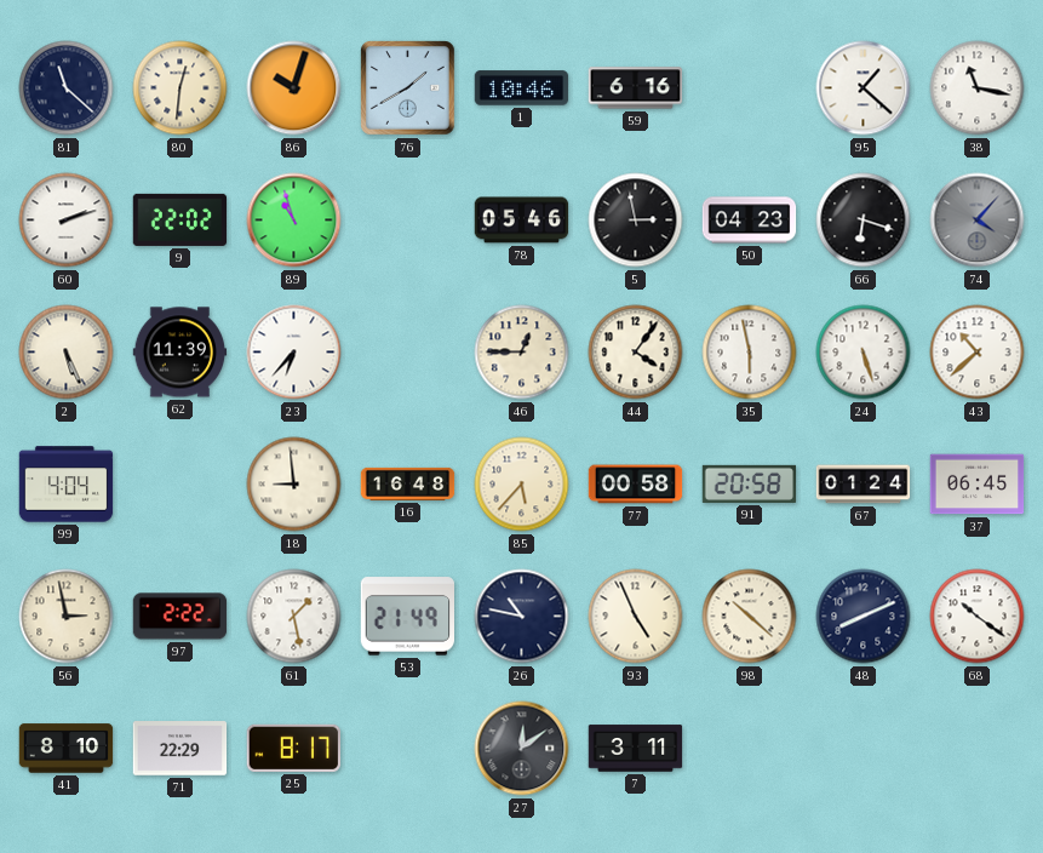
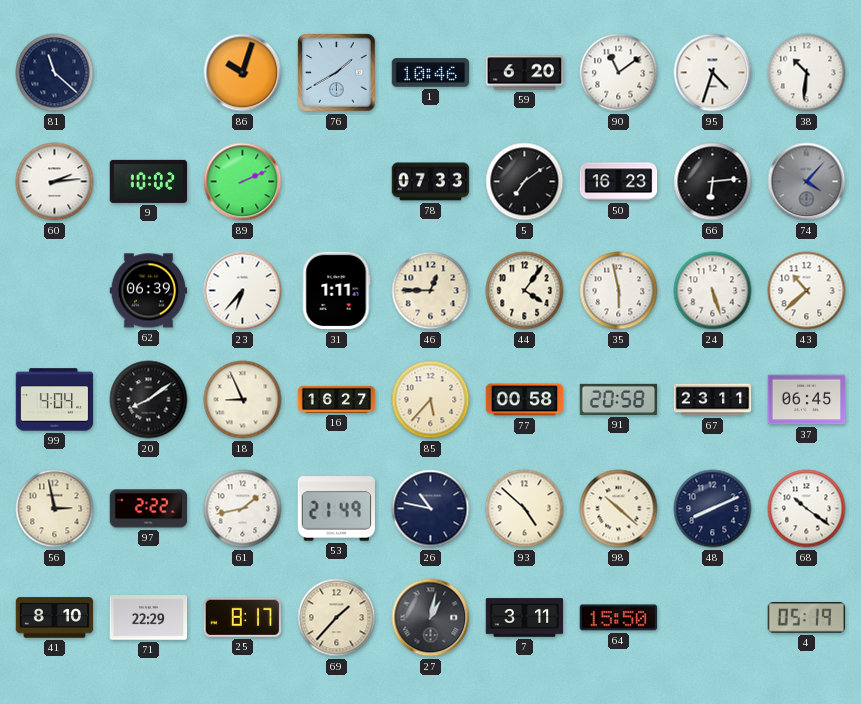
80: 12:31 -> none
59: 6:16 -> 6:20
90: none -> 11:09
95: 1:22 -> 4:33
38: 11:17 -> 10:31
60: 2:12 -> 2:14
9: 22:02 -> 10:02
89: 10:57 -> 2:11
78: 05:46 -> 07:33
5: 2:58 -> 7:09
50: 04:23 -> 16:23
66: 6:18 -> 6:14
2: 5:26 -> none
62: 11:39 -> 06:39
31: none -> 1:11
20: none -> 8:09
18: 8:59 -> 8:56
16: 16:48 -> 16:27
67: 01:24 -> 23:11
61: 1:28 -> 1:43
93: 4:56 -> 4:52
69: none -> 1:37
27: 12:09 -> 1:02
64: none -> 15:50
4: none -> 05:19
